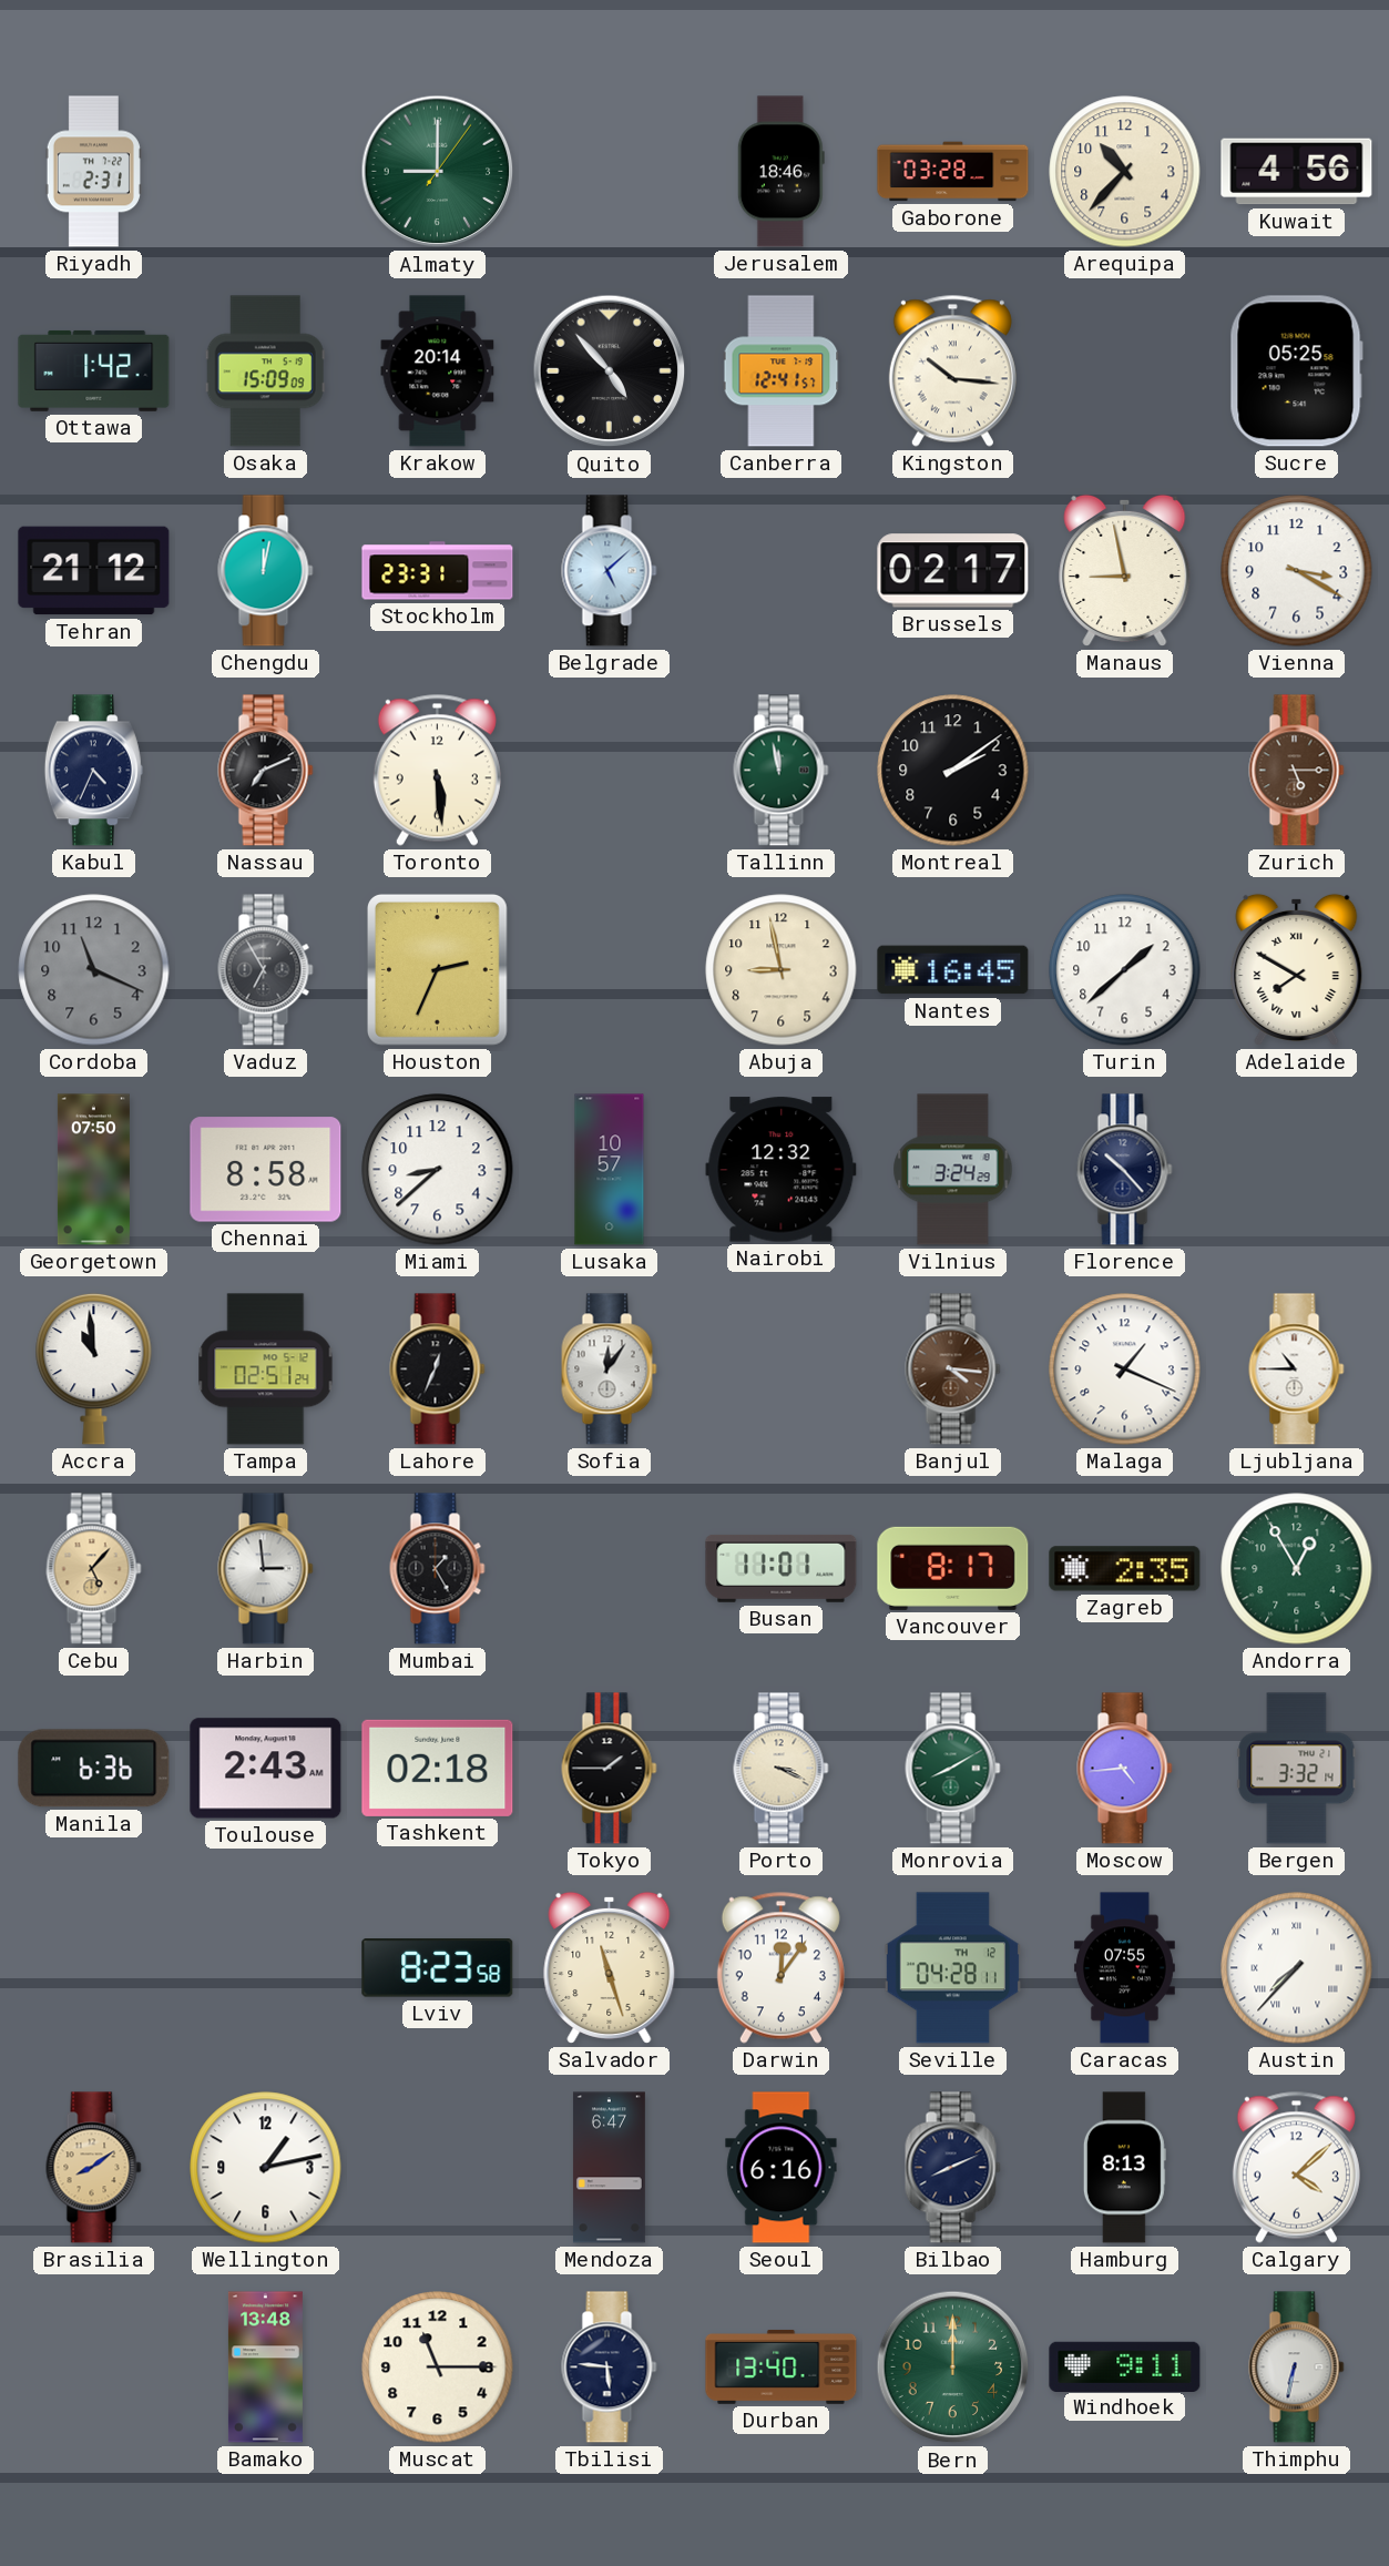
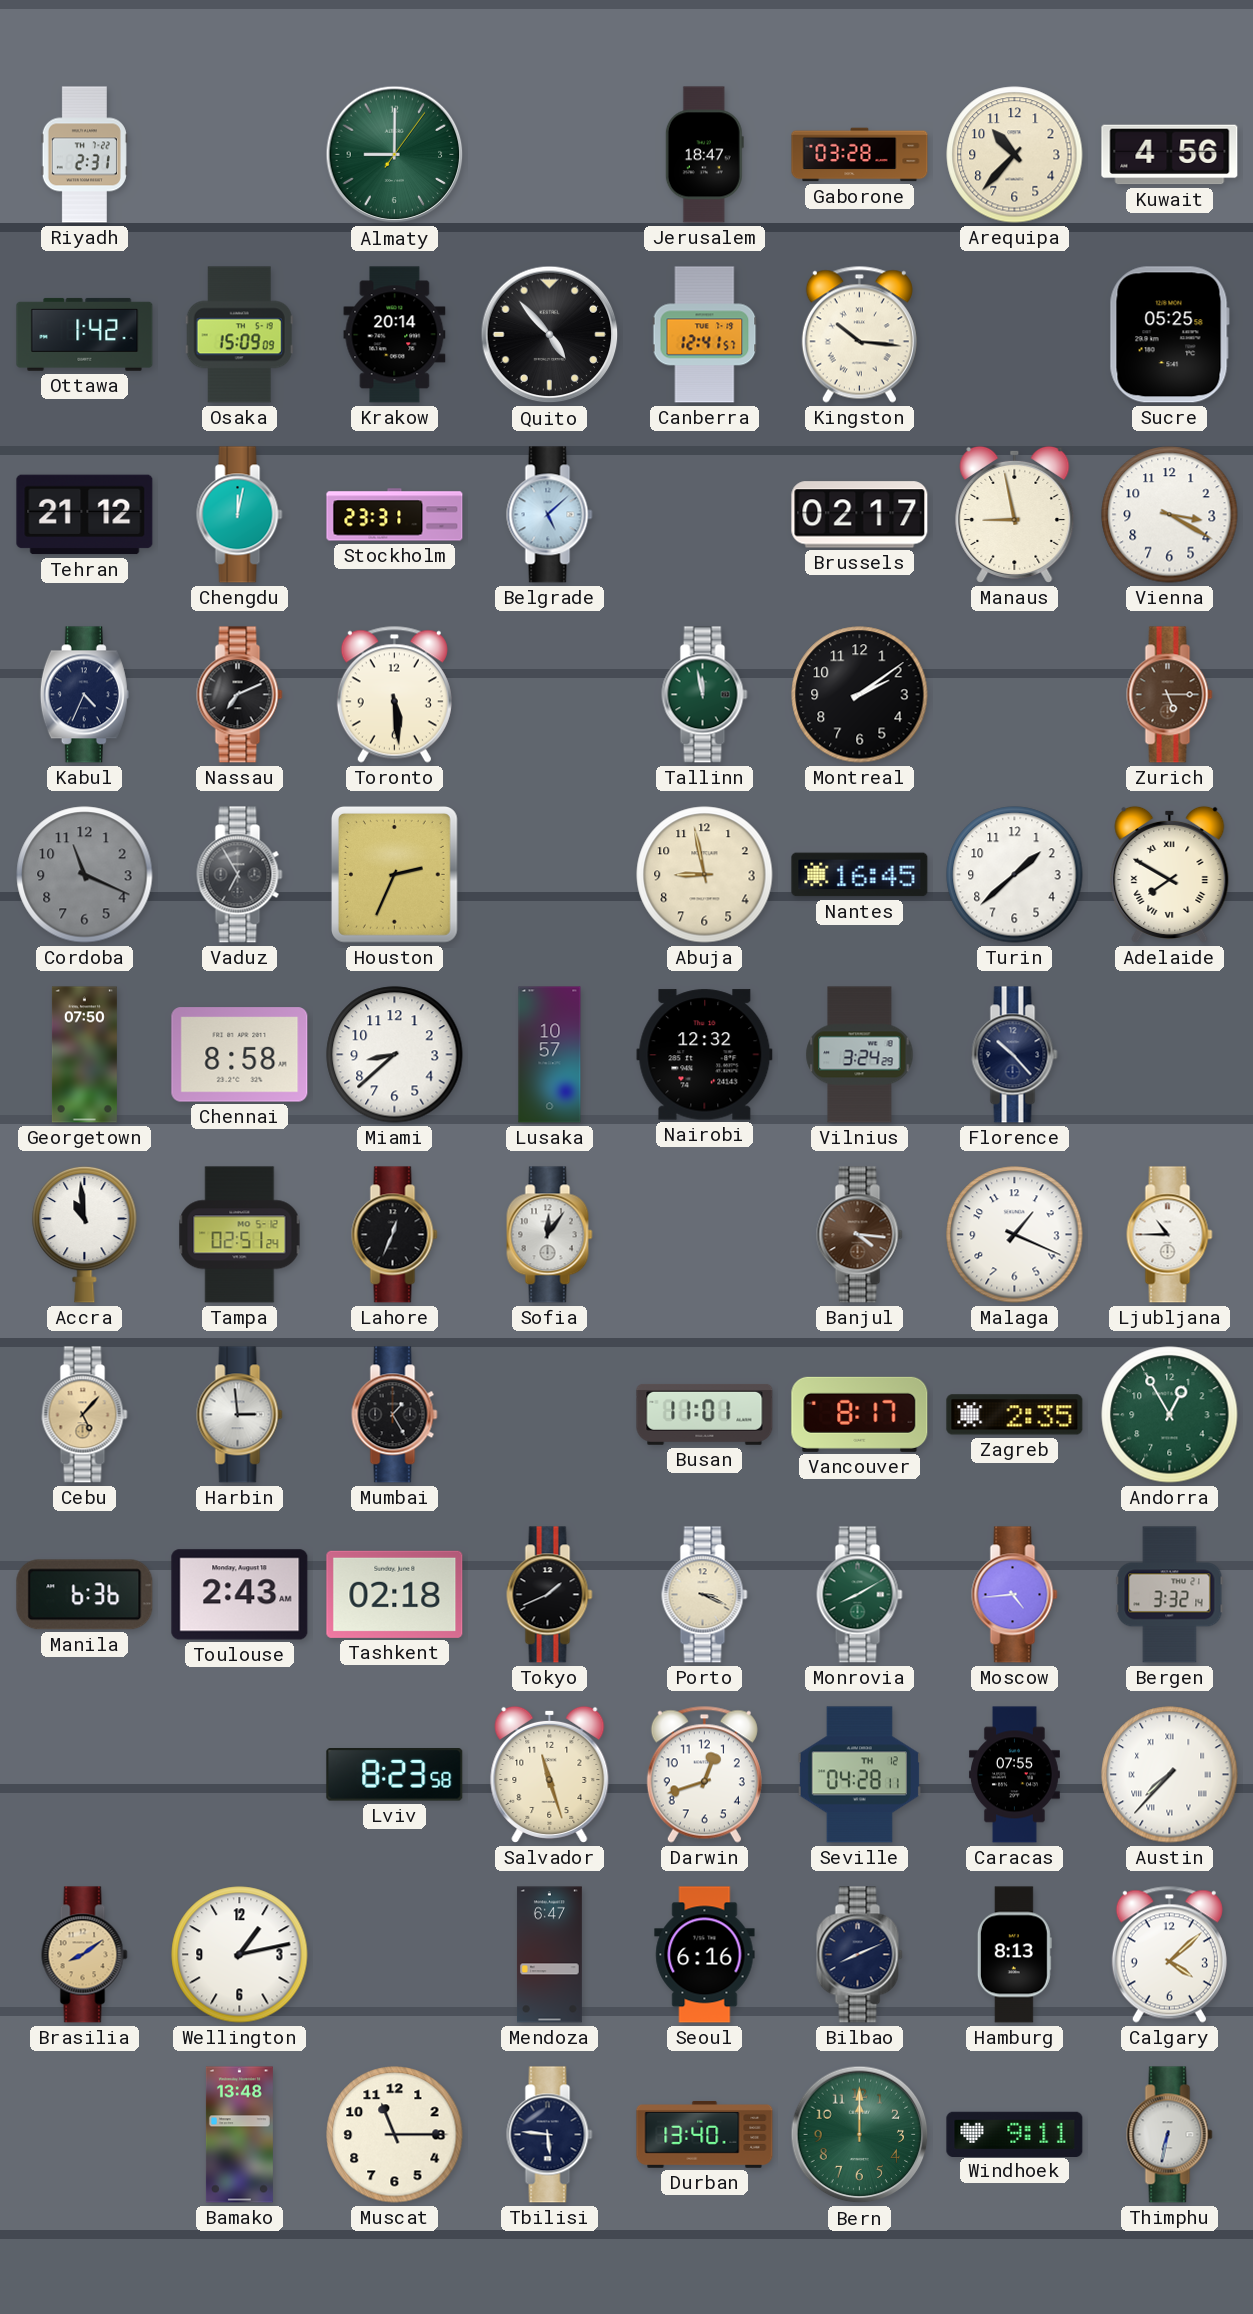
Jerusalem: 18:46 -> 18:47
Tokyo: 1:45 -> 1:41
Darwin: 12:06 -> 12:42
